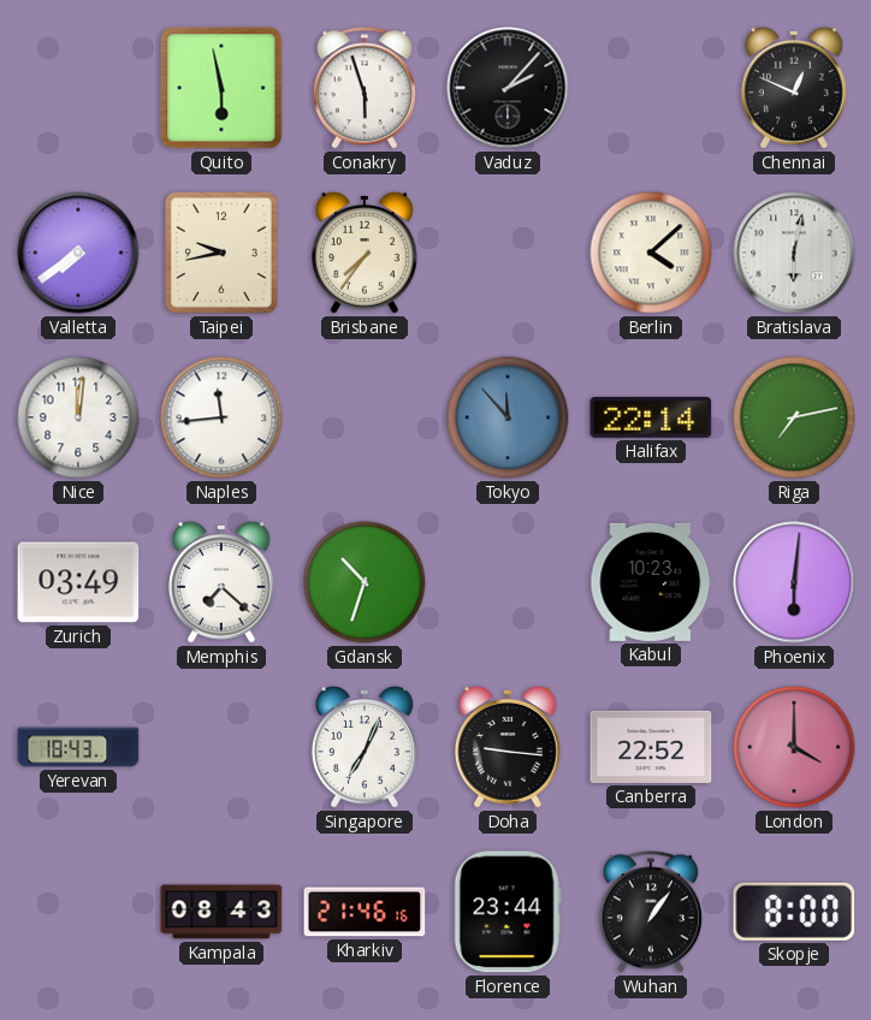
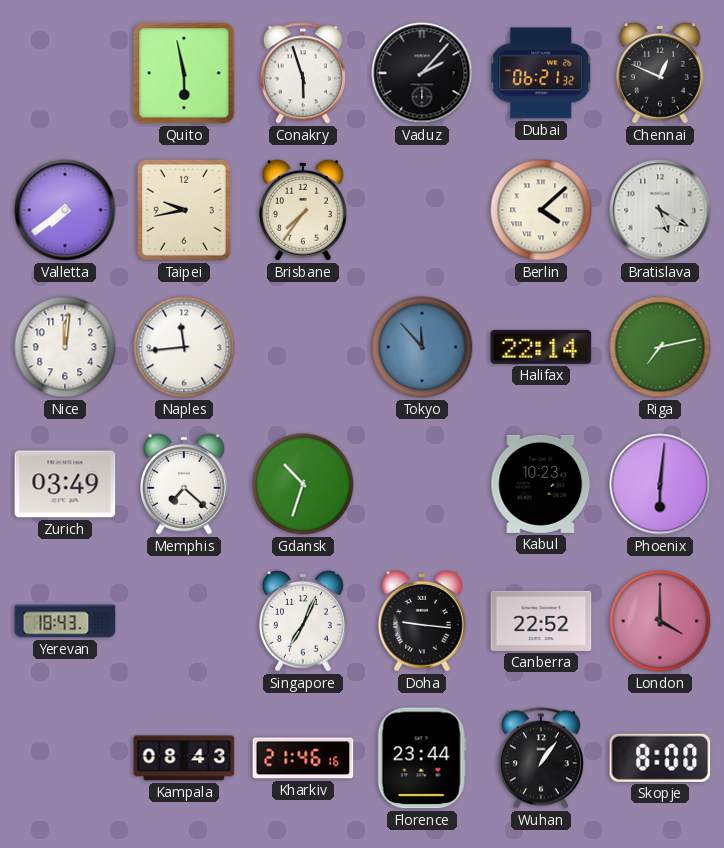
Dubai: none -> 06:21
Bratislava: 6:02 -> 5:20
